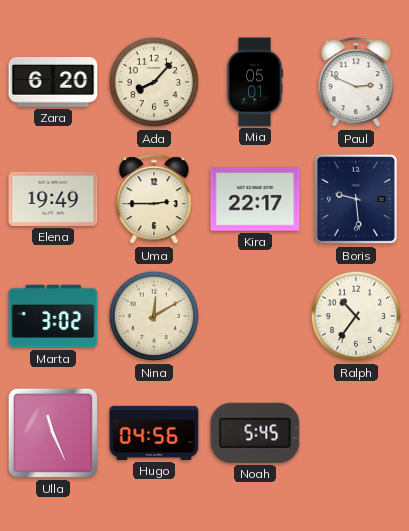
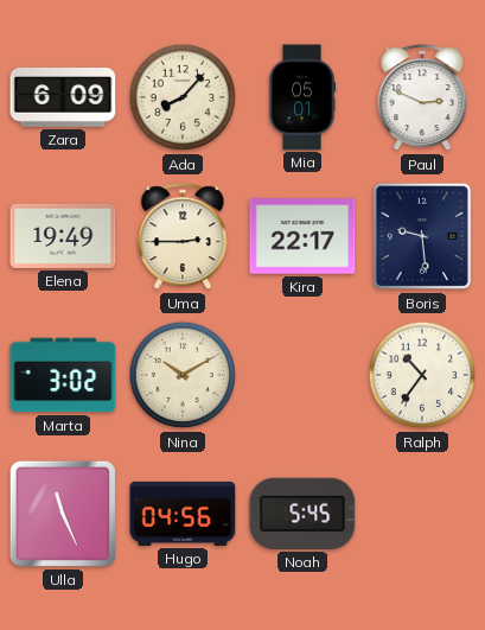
Zara: 6:20 -> 6:09
Nina: 12:10 -> 10:10
